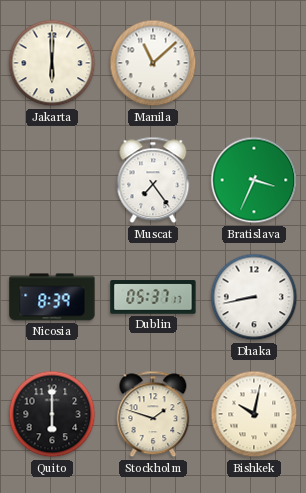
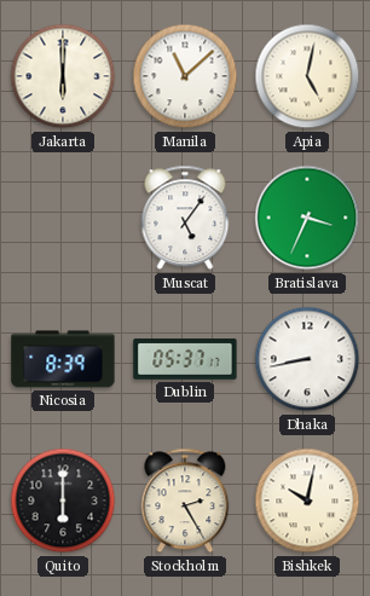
Apia: none -> 5:02
Muscat: 7:24 -> 5:06
Stockholm: 1:48 -> 2:25
